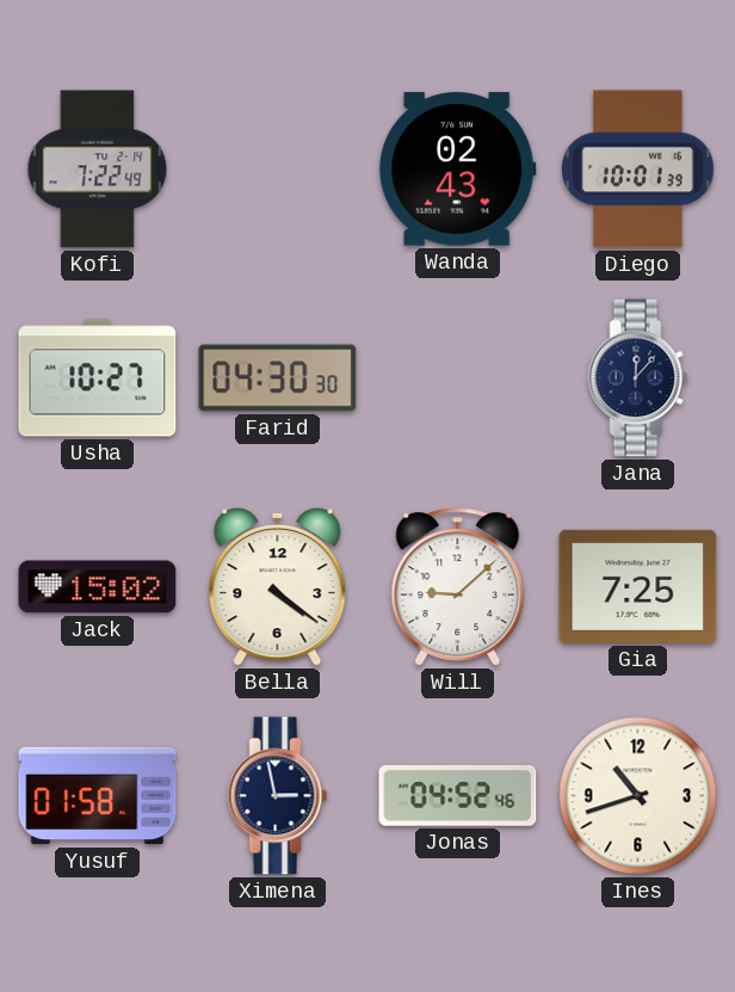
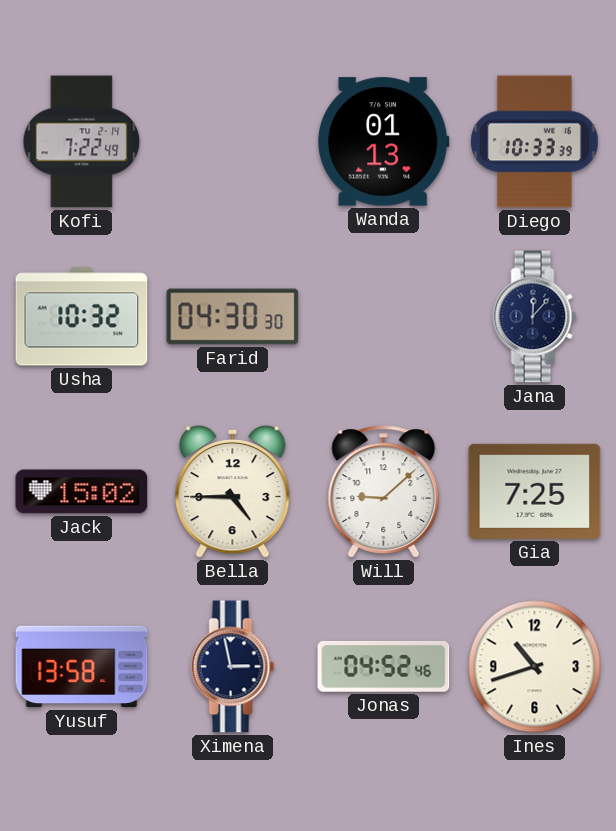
Wanda: 02:43 -> 01:13
Diego: 10:01 -> 10:33
Usha: 10:27 -> 10:32
Bella: 4:21 -> 4:45
Yusuf: 01:58 -> 13:58
